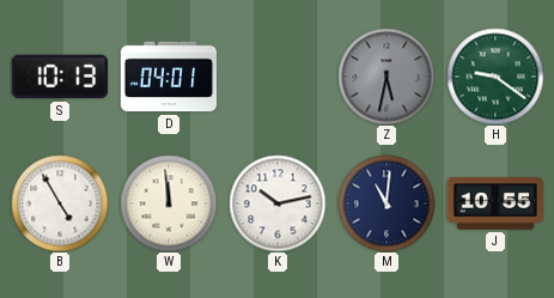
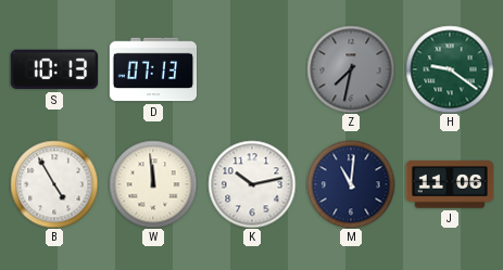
D: 04:01 -> 07:13
Z: 5:32 -> 7:32
J: 10:55 -> 11:06
